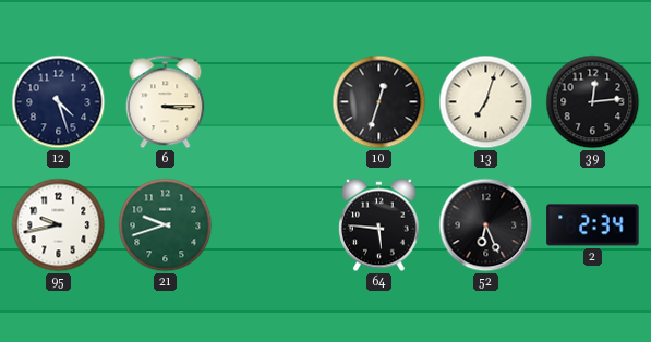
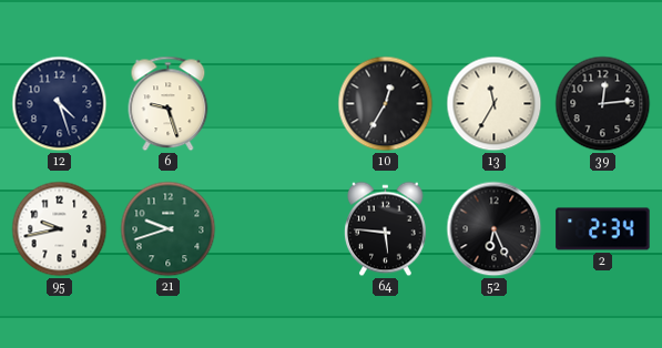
6: 3:15 -> 9:27
10: 12:33 -> 12:35
13: 7:03 -> 11:35
